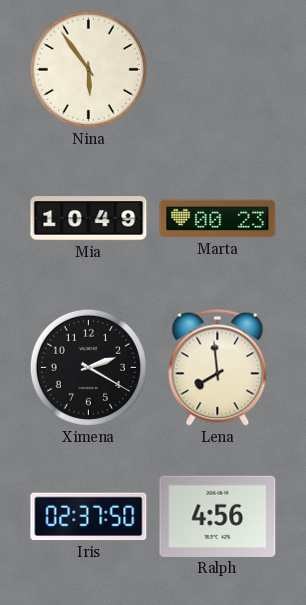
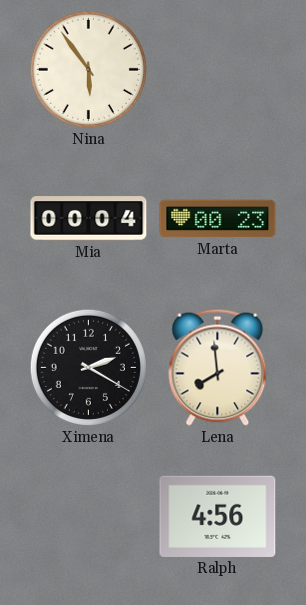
Mia: 10:49 -> 00:04
Iris: 02:37 -> none
